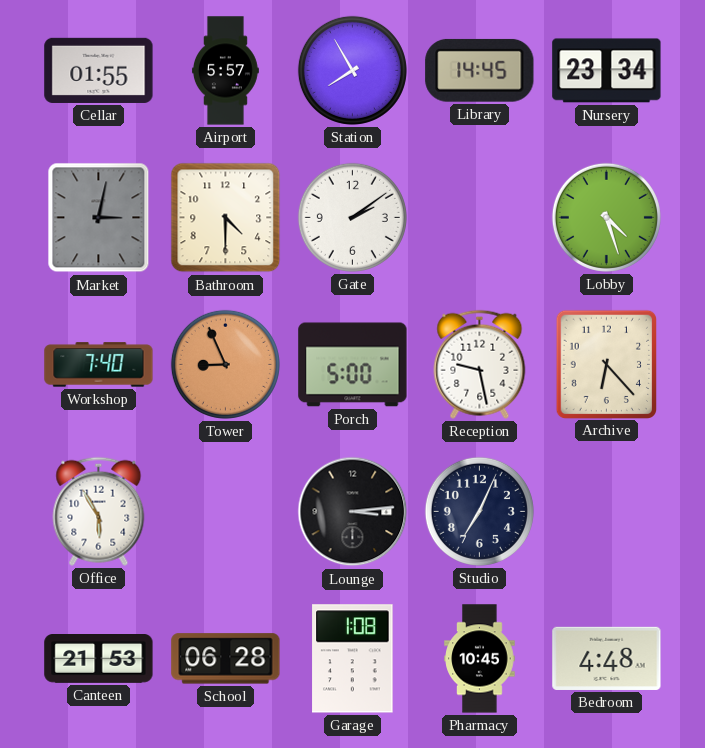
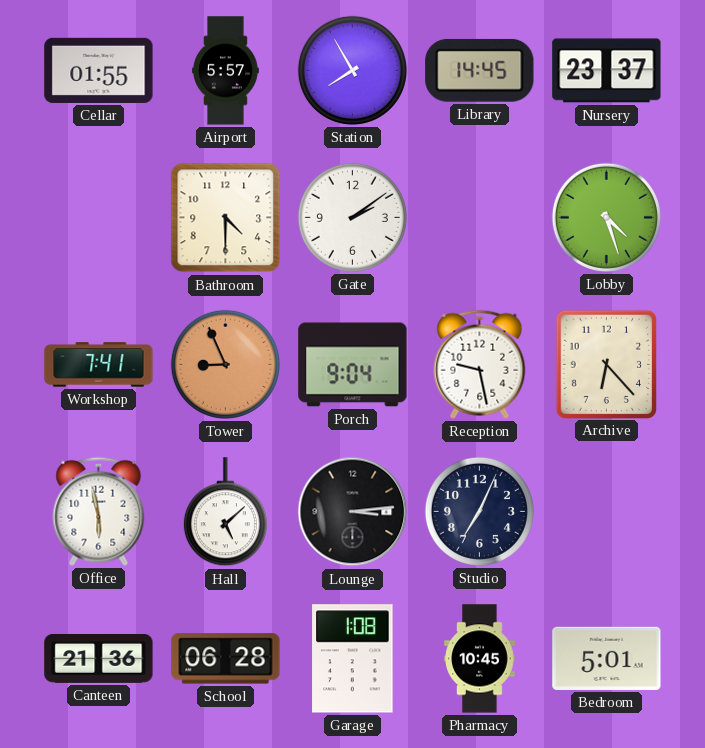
Nursery: 23:34 -> 23:37
Market: 3:02 -> none
Workshop: 7:40 -> 7:41
Porch: 5:00 -> 9:04
Office: 5:55 -> 5:58
Hall: none -> 5:08
Canteen: 21:53 -> 21:36
Bedroom: 4:48 -> 5:01
